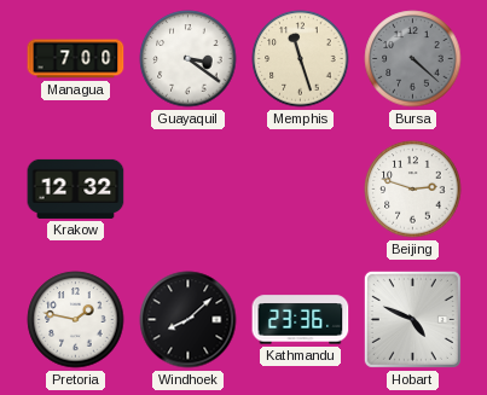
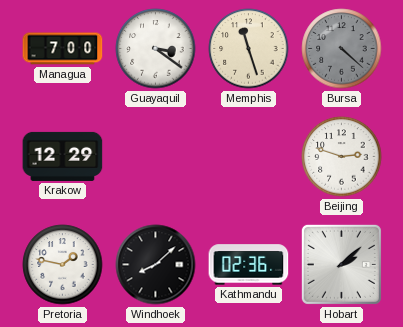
Krakow: 12:32 -> 12:29
Kathmandu: 23:36 -> 02:36
Hobart: 4:49 -> 2:08
